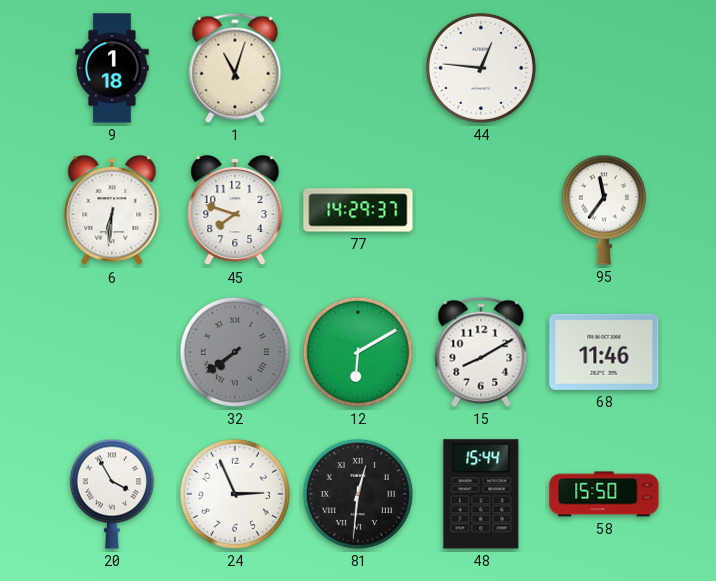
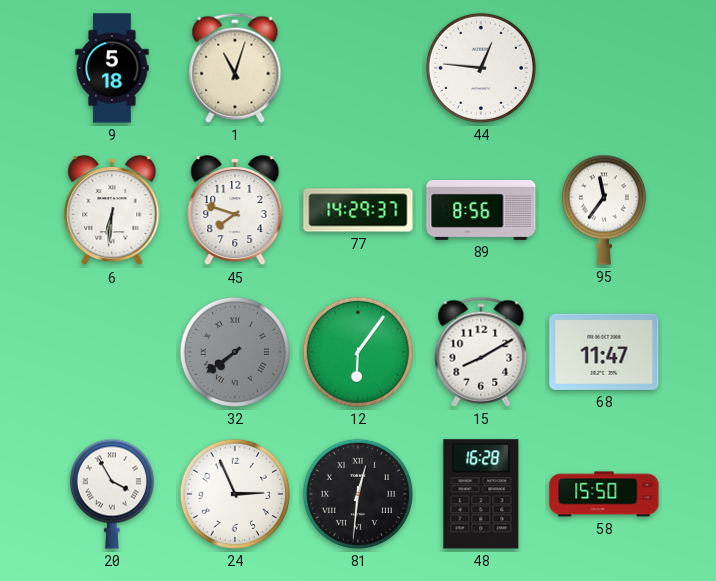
9: 1:18 -> 5:18
89: none -> 8:56
12: 6:10 -> 6:06
68: 11:46 -> 11:47
48: 15:44 -> 16:28
